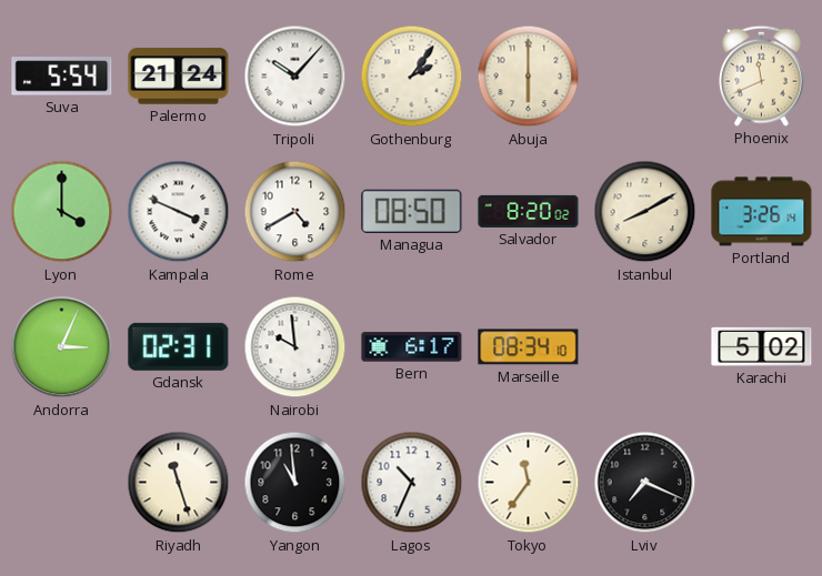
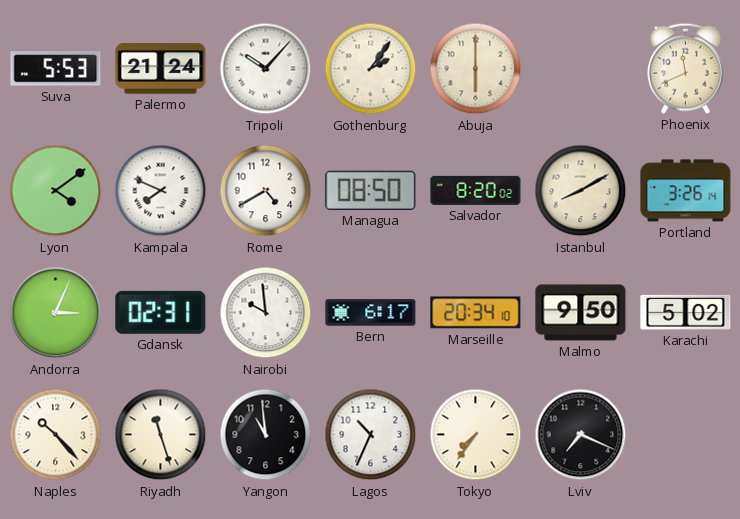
Suva: 5:54 -> 5:53
Lyon: 4:00 -> 4:09
Kampala: 3:49 -> 7:49
Marseille: 08:34 -> 20:34
Malmo: none -> 9:50
Naples: none -> 10:23
Tokyo: 11:36 -> 7:36
